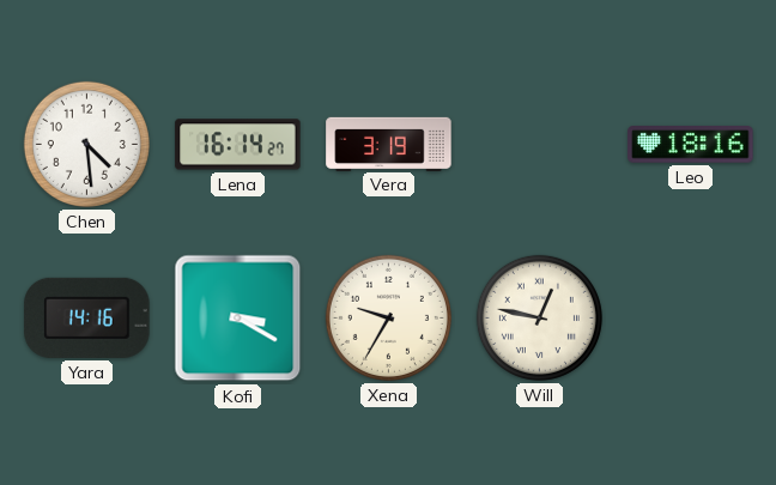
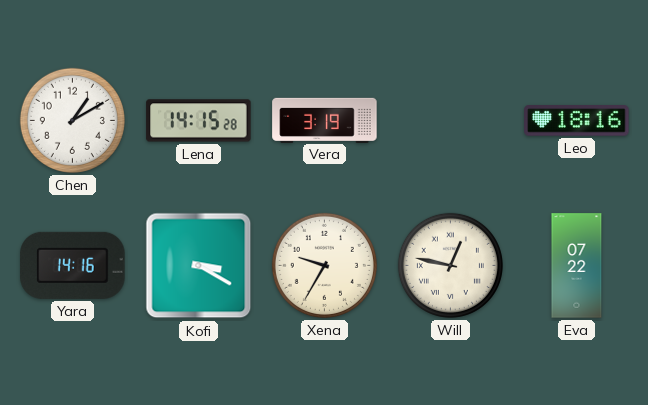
Chen: 4:29 -> 1:10
Lena: 16:14 -> 14:15
Eva: none -> 07:22
